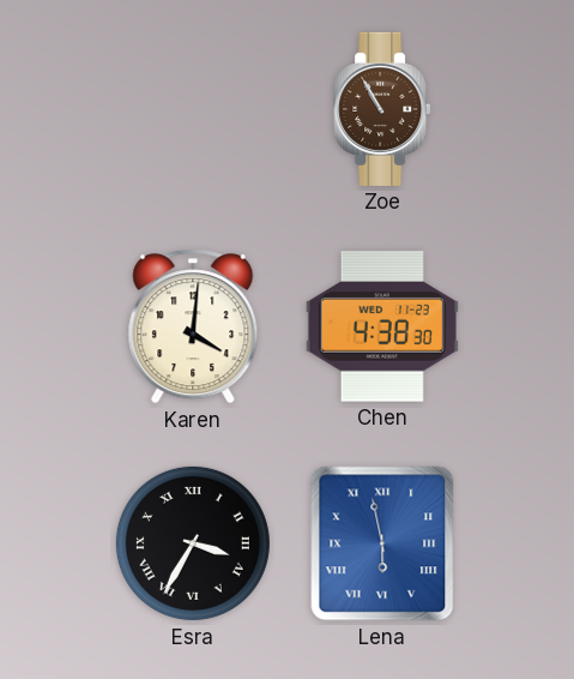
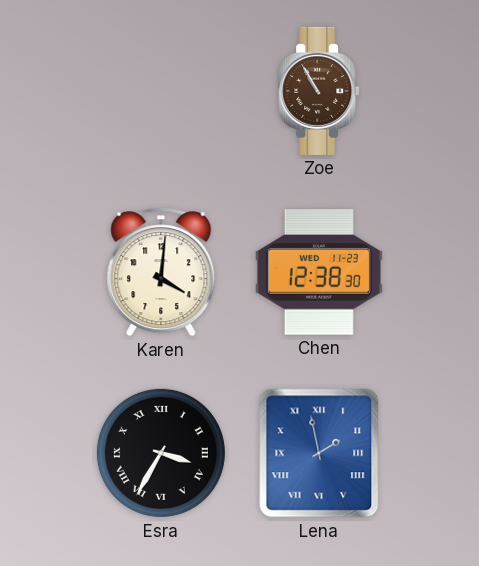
Chen: 4:38 -> 12:38
Lena: 5:58 -> 1:58
